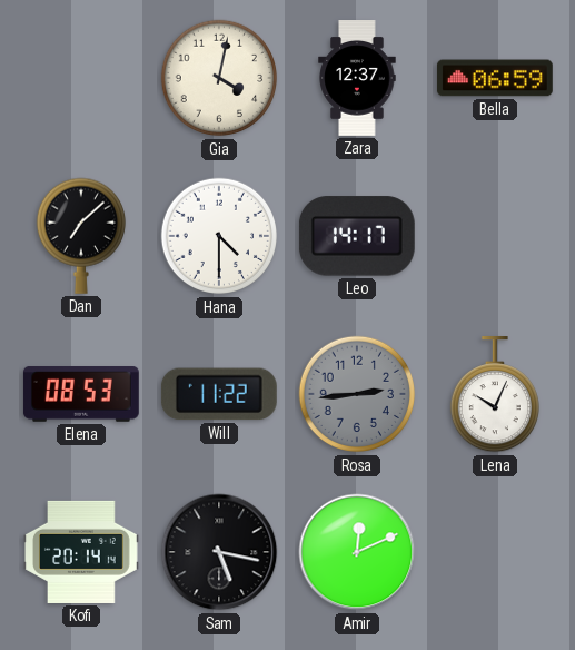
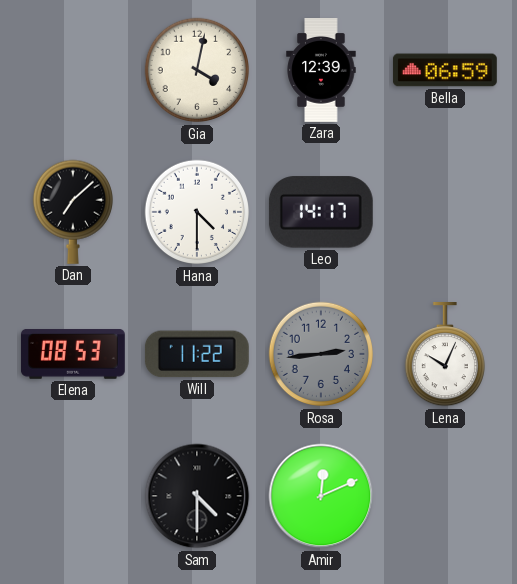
Zara: 12:37 -> 12:39
Kofi: 20:14 -> none
Sam: 5:17 -> 4:30
